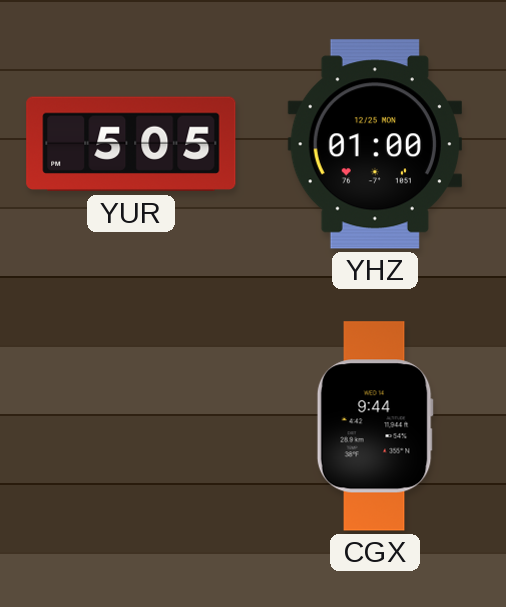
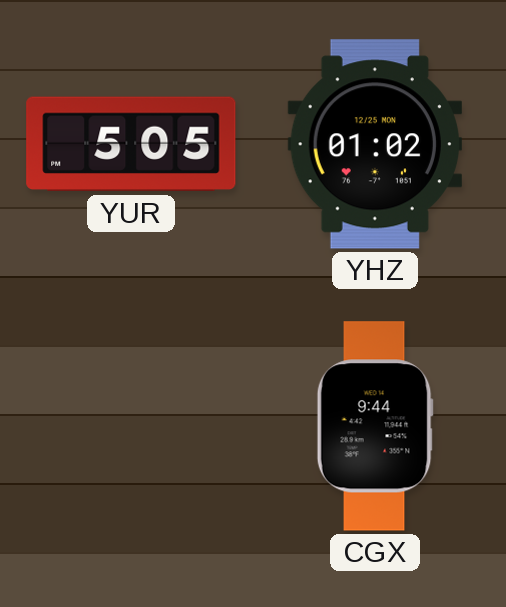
YHZ: 01:00 -> 01:02
